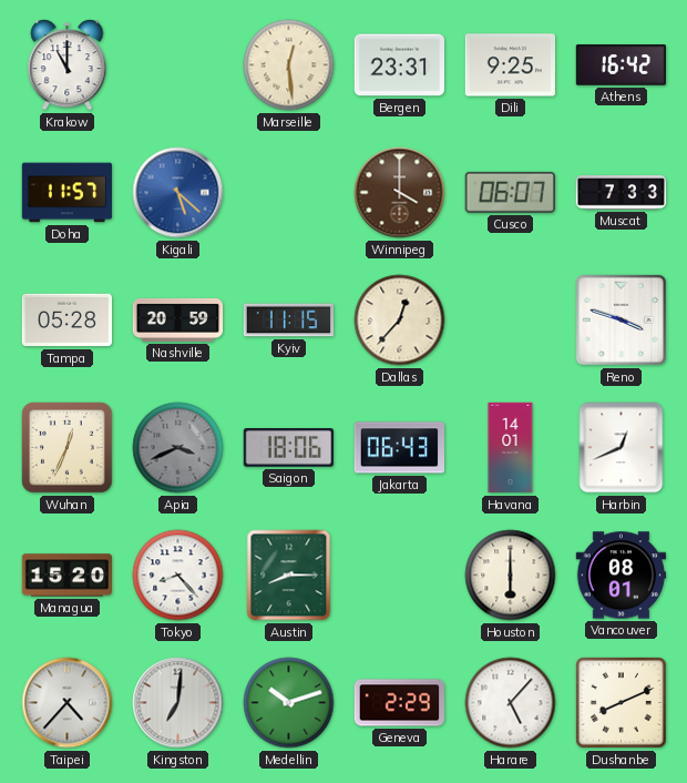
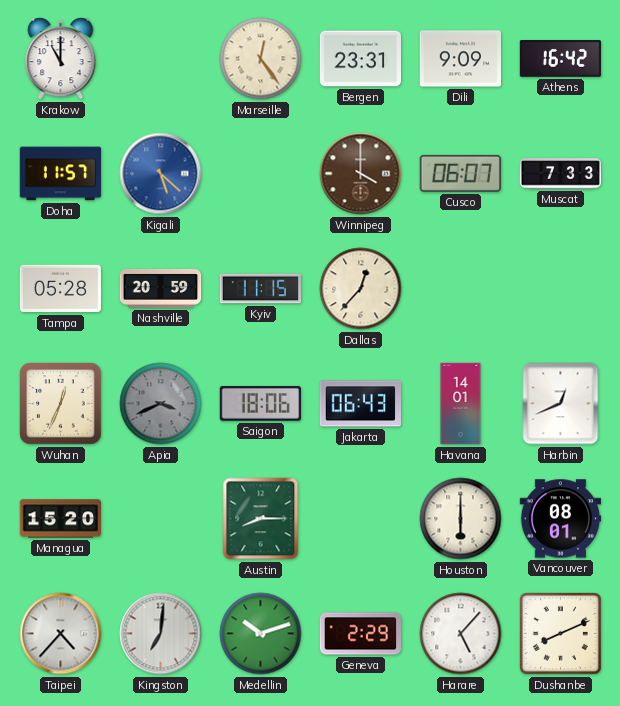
Marseille: 12:29 -> 12:24
Dili: 9:25 -> 9:09
Reno: 3:48 -> none
Tokyo: 8:23 -> none
